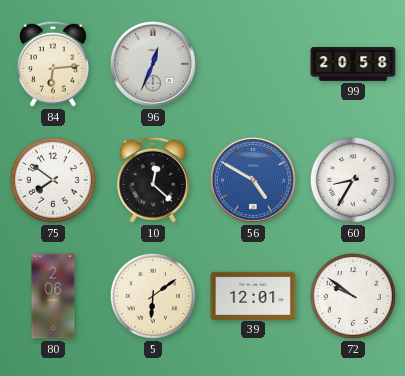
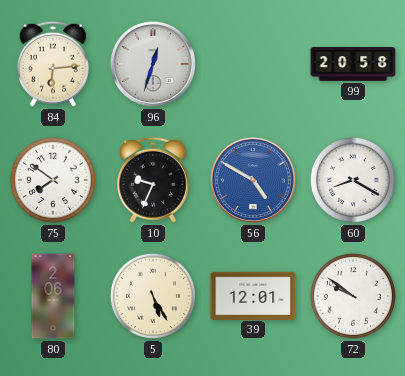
96: 12:34 -> 12:33
10: 12:22 -> 9:34
60: 8:35 -> 8:20
5: 6:09 -> 5:25
